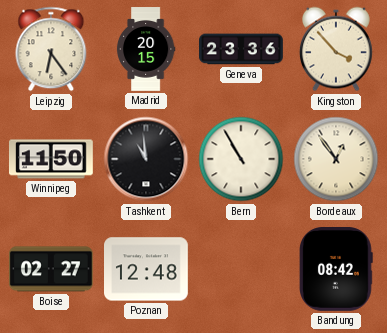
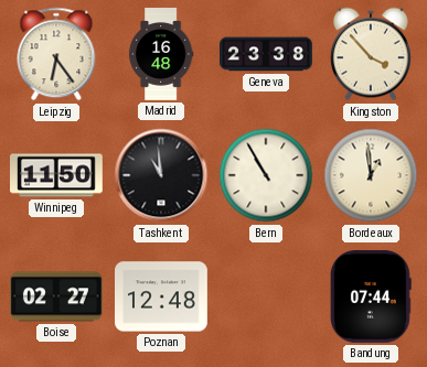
Madrid: 20:15 -> 16:48
Geneva: 23:36 -> 23:38
Bordeaux: 12:54 -> 12:59
Bandung: 08:42 -> 07:44
